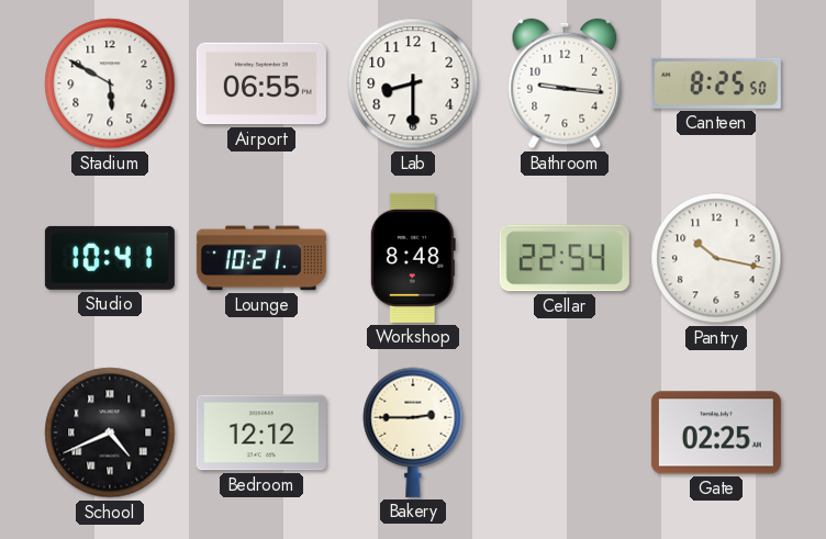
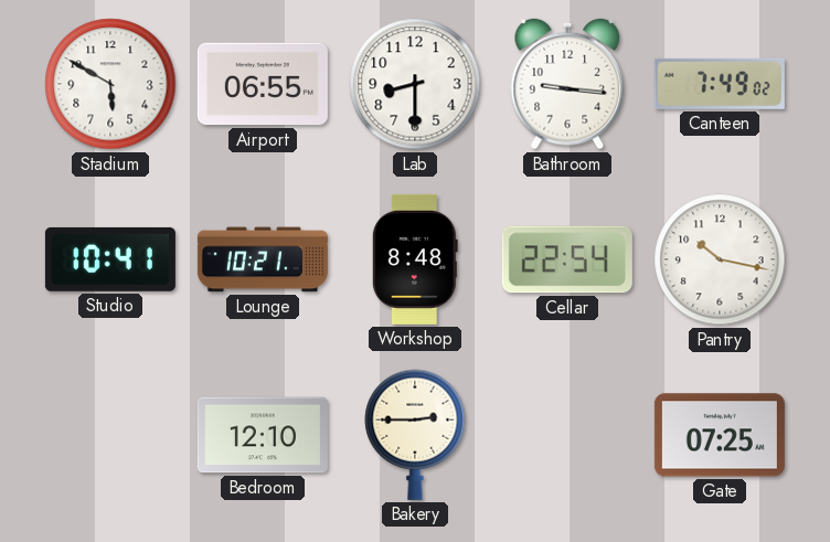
Canteen: 8:25 -> 7:49
School: 4:41 -> none
Bedroom: 12:12 -> 12:10
Gate: 02:25 -> 07:25
